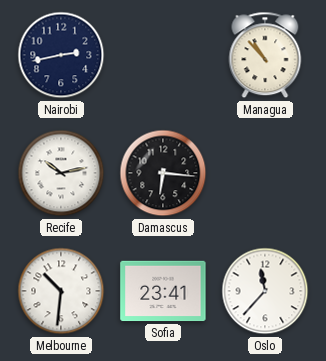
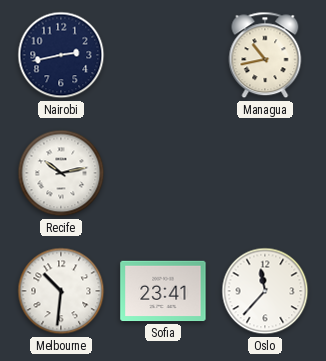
Managua: 10:53 -> 10:43
Damascus: 6:16 -> none
